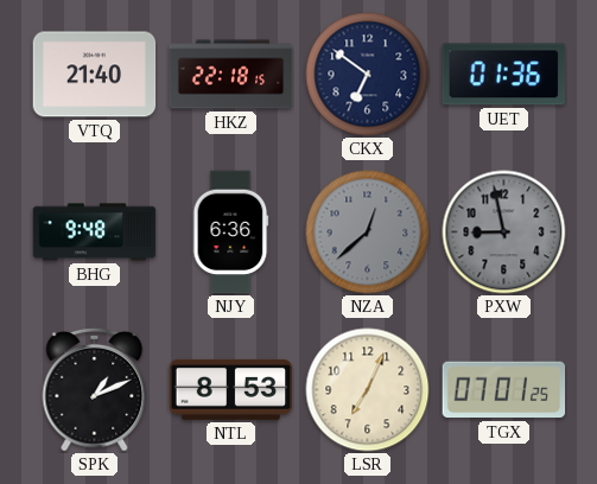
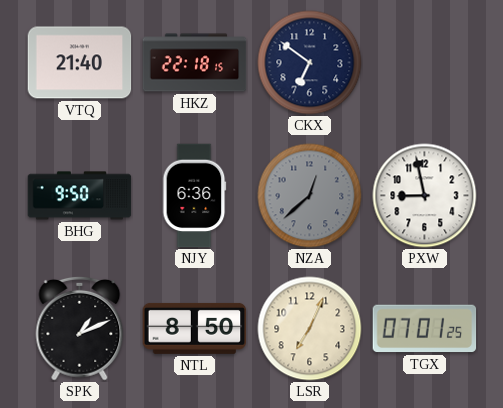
UET: 01:36 -> none
BHG: 9:48 -> 9:50
PXW dial: grey -> white
NTL: 8:53 -> 8:50
